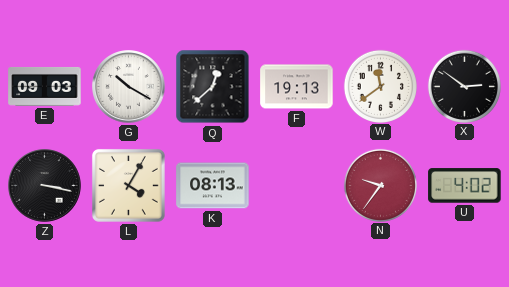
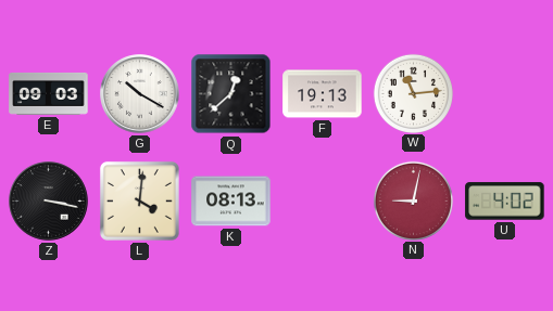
W: 11:39 -> 11:14
X: 2:51 -> none
L: 4:05 -> 4:01
N: 9:36 -> 9:02
